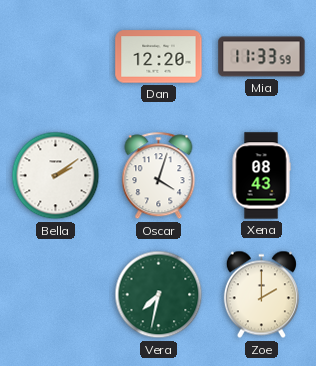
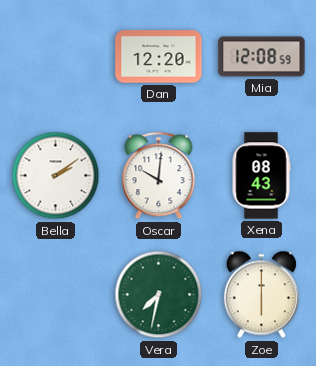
Mia: 11:33 -> 12:08
Oscar: 4:03 -> 10:01
Zoe: 2:00 -> 6:00
